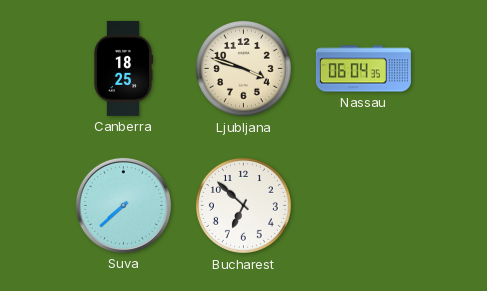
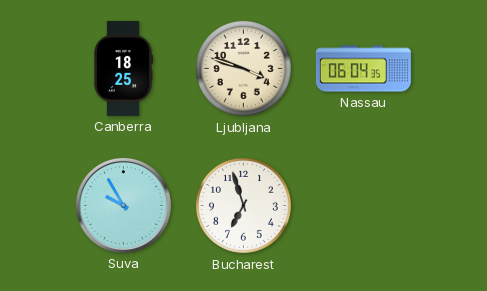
Suva: 7:38 -> 9:55
Bucharest: 6:52 -> 6:57
